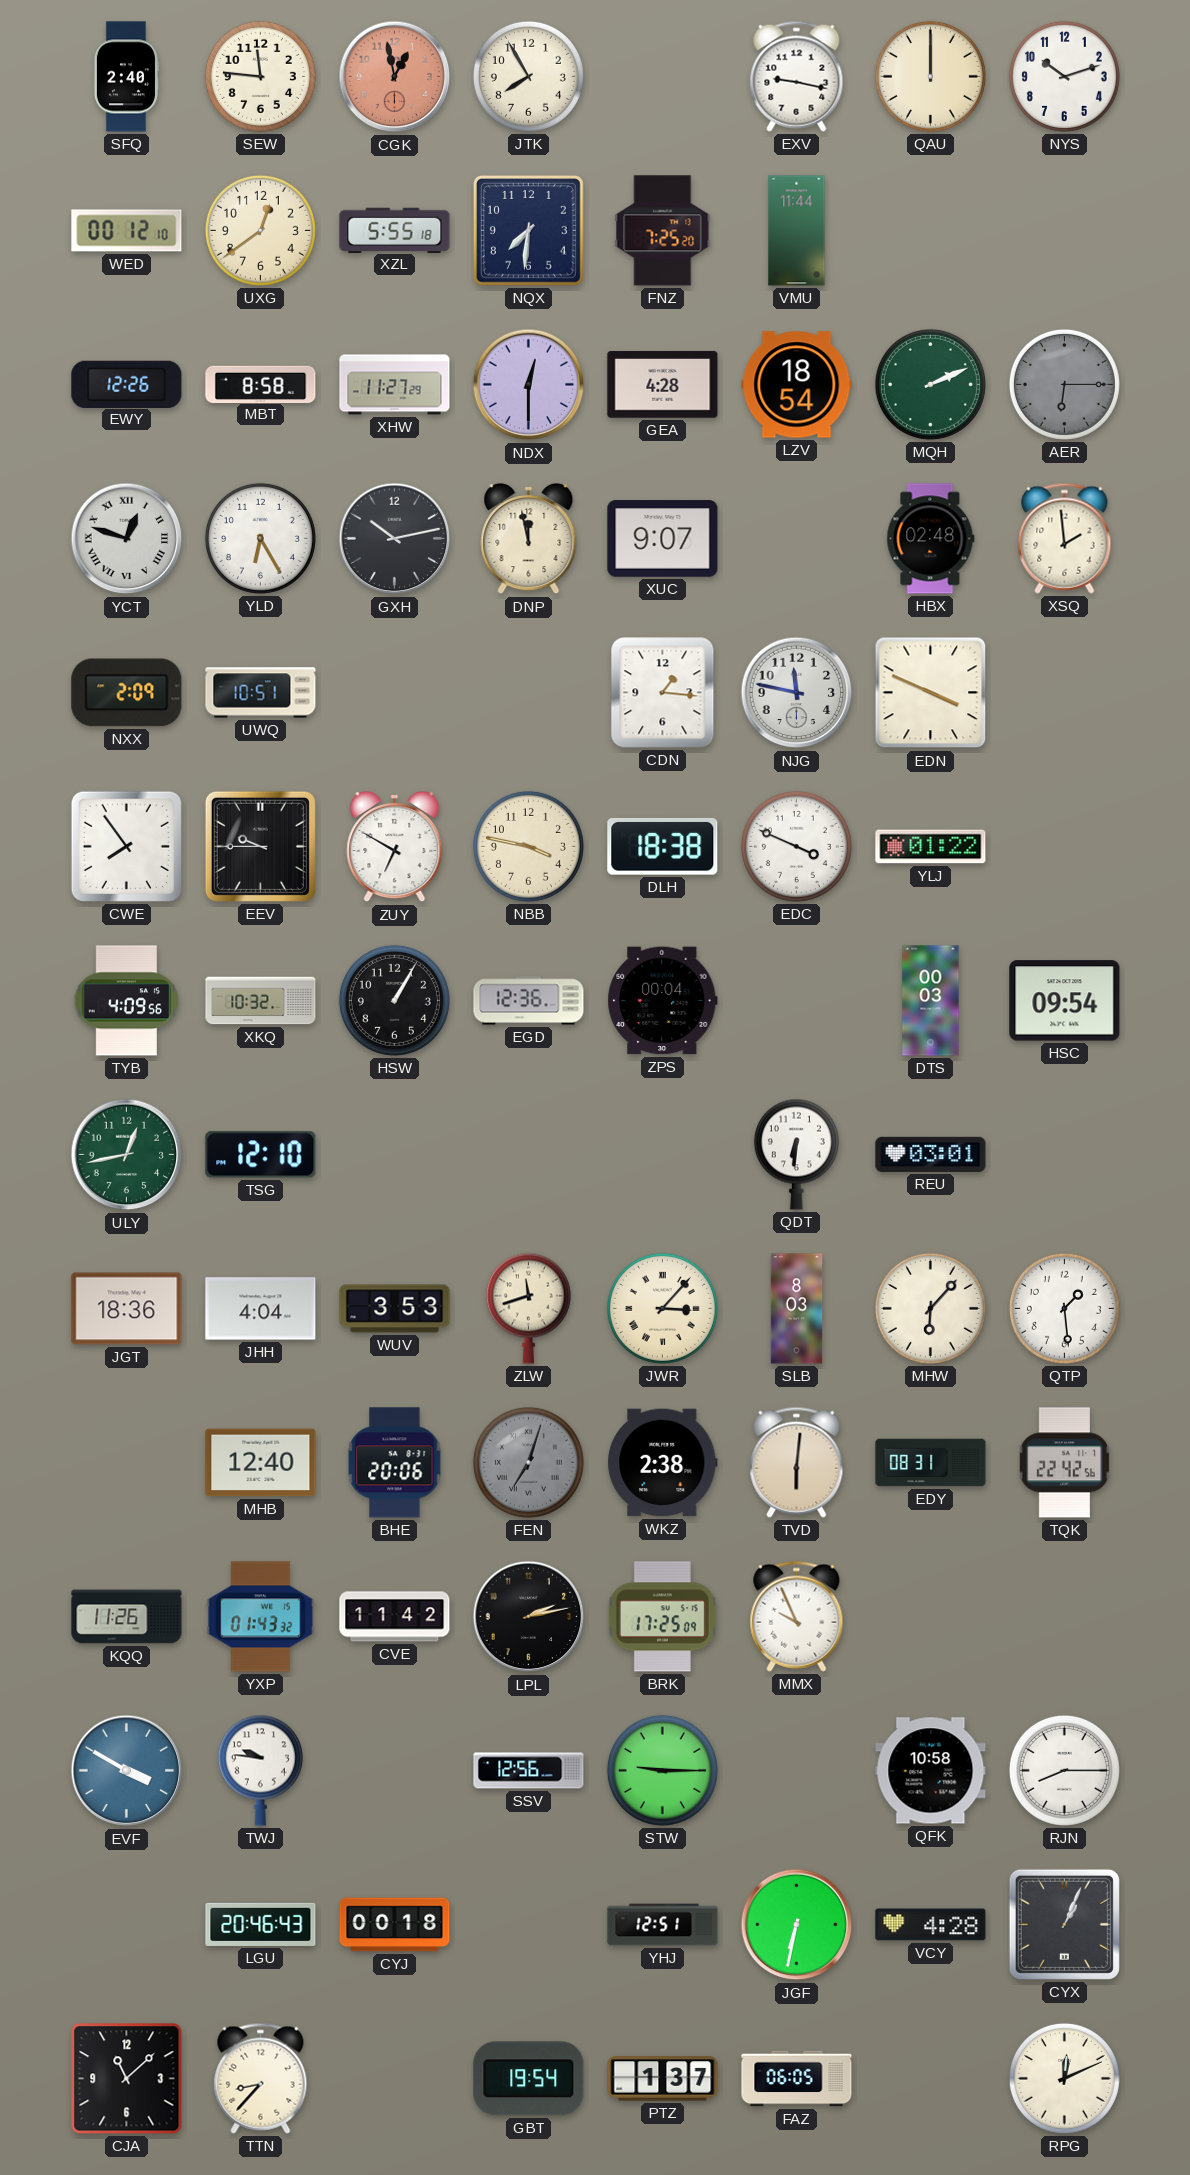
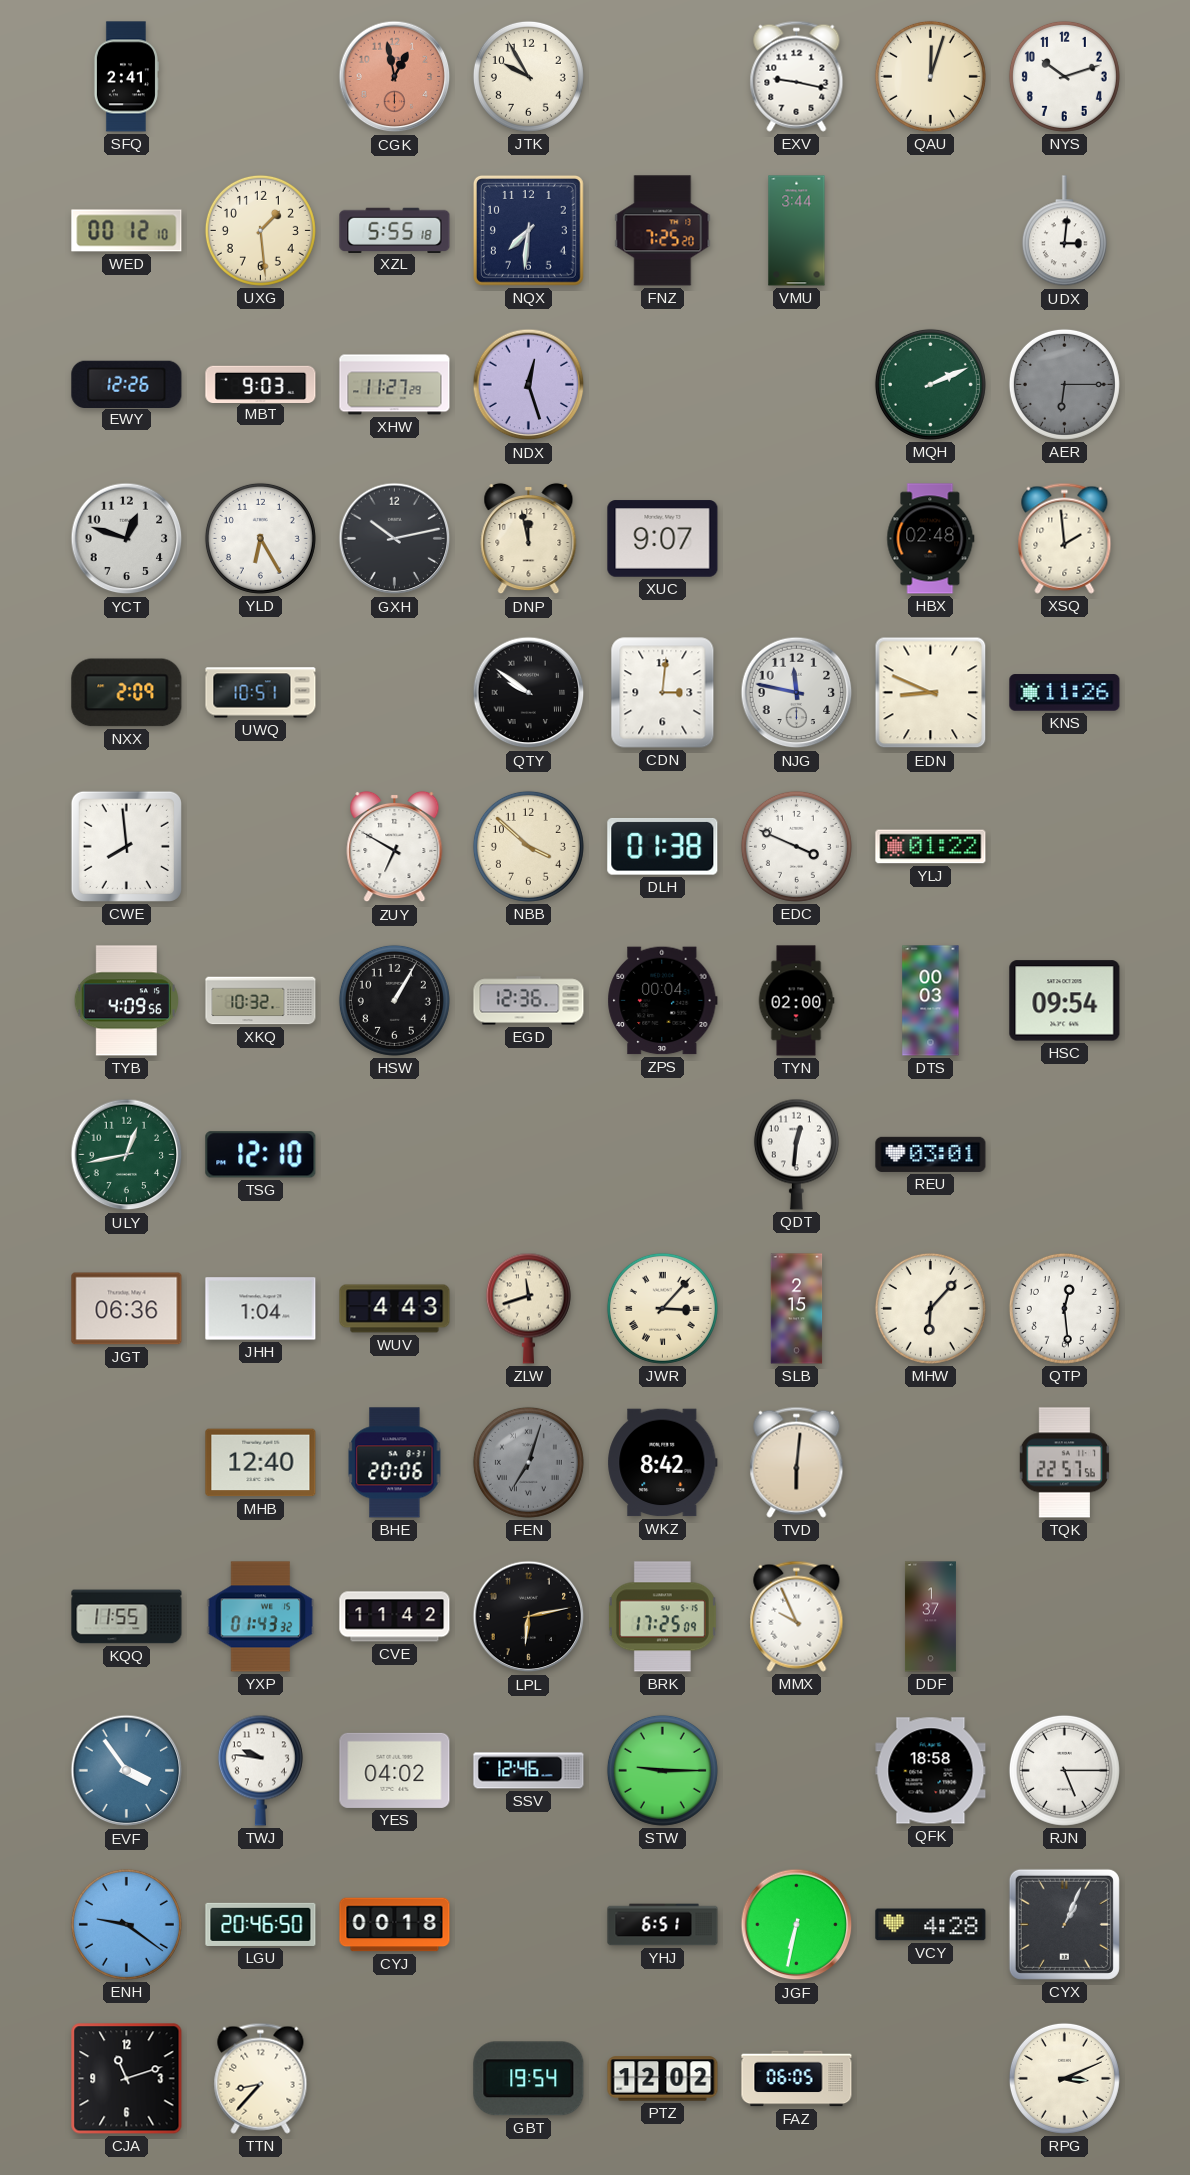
SFQ: 2:40 -> 2:41
SEW: 11:46 -> none
JTK: 7:55 -> 9:55
QAU: 12:00 -> 12:03
UXG: 12:39 -> 1:29
VMU: 11:44 -> 3:44
UDX: none -> 3:01
MBT: 8:58 -> 9:03
NDX: 12:30 -> 12:27
GEA: 4:28 -> none
LZV: 18:54 -> none
YCT numerals: Roman -> Arabic
QTY: none -> 9:51
CDN: 1:16 -> 3:01
EDN: 3:49 -> 8:49
KNS: none -> 11:26
CWE: 7:54 -> 7:59
EEV: 9:45 -> none
NBB: 3:47 -> 3:52
DLH: 18:38 -> 01:38
TYN: none -> 02:00
QDT: 6:31 -> 12:31
JGT: 18:36 -> 06:36
JHH: 4:04 -> 1:04
WUV: 3:53 -> 4:43
SLB: 8:03 -> 2:15
QTP: 1:29 -> 12:29
WKZ: 2:38 -> 8:42
EDY: 08:31 -> none
TQK: 22:42 -> 22:57
KQQ: 11:26 -> 11:55
LPL: 2:13 -> 6:13
DDF: none -> 1:37
EVF: 3:50 -> 3:54
YES: none -> 04:02
SSV: 12:56 -> 12:46
QFK: 10:58 -> 18:58
RJN: 8:15 -> 5:15
ENH: none -> 9:21
LGU: 20:46:43 -> 20:46:50
YHJ: 12:51 -> 6:51
CJA: 11:08 -> 11:12
PTZ: 1:37 -> 12:02
RPG: 12:11 -> 3:11
